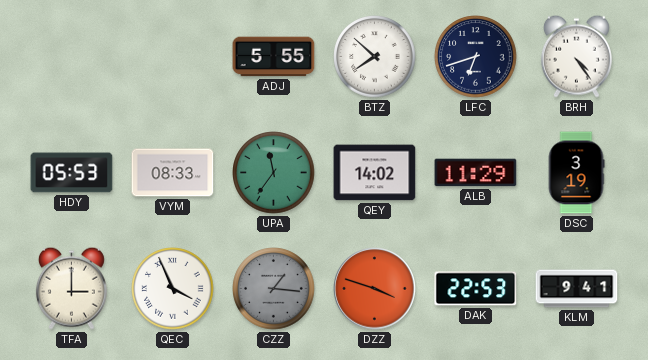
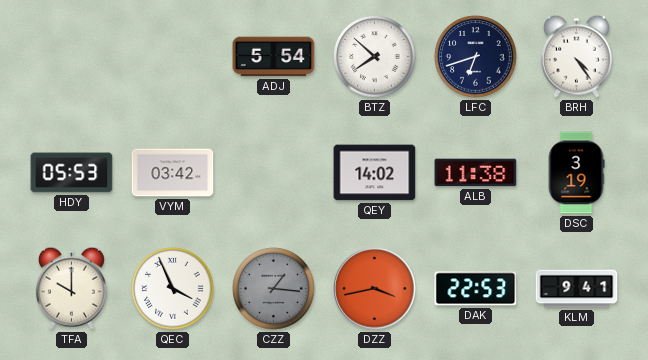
ADJ: 5:55 -> 5:54
VYM: 08:33 -> 03:42
UPA: 11:36 -> none
ALB: 11:29 -> 11:38
TFA: 3:00 -> 10:00
DZZ: 3:48 -> 3:43
